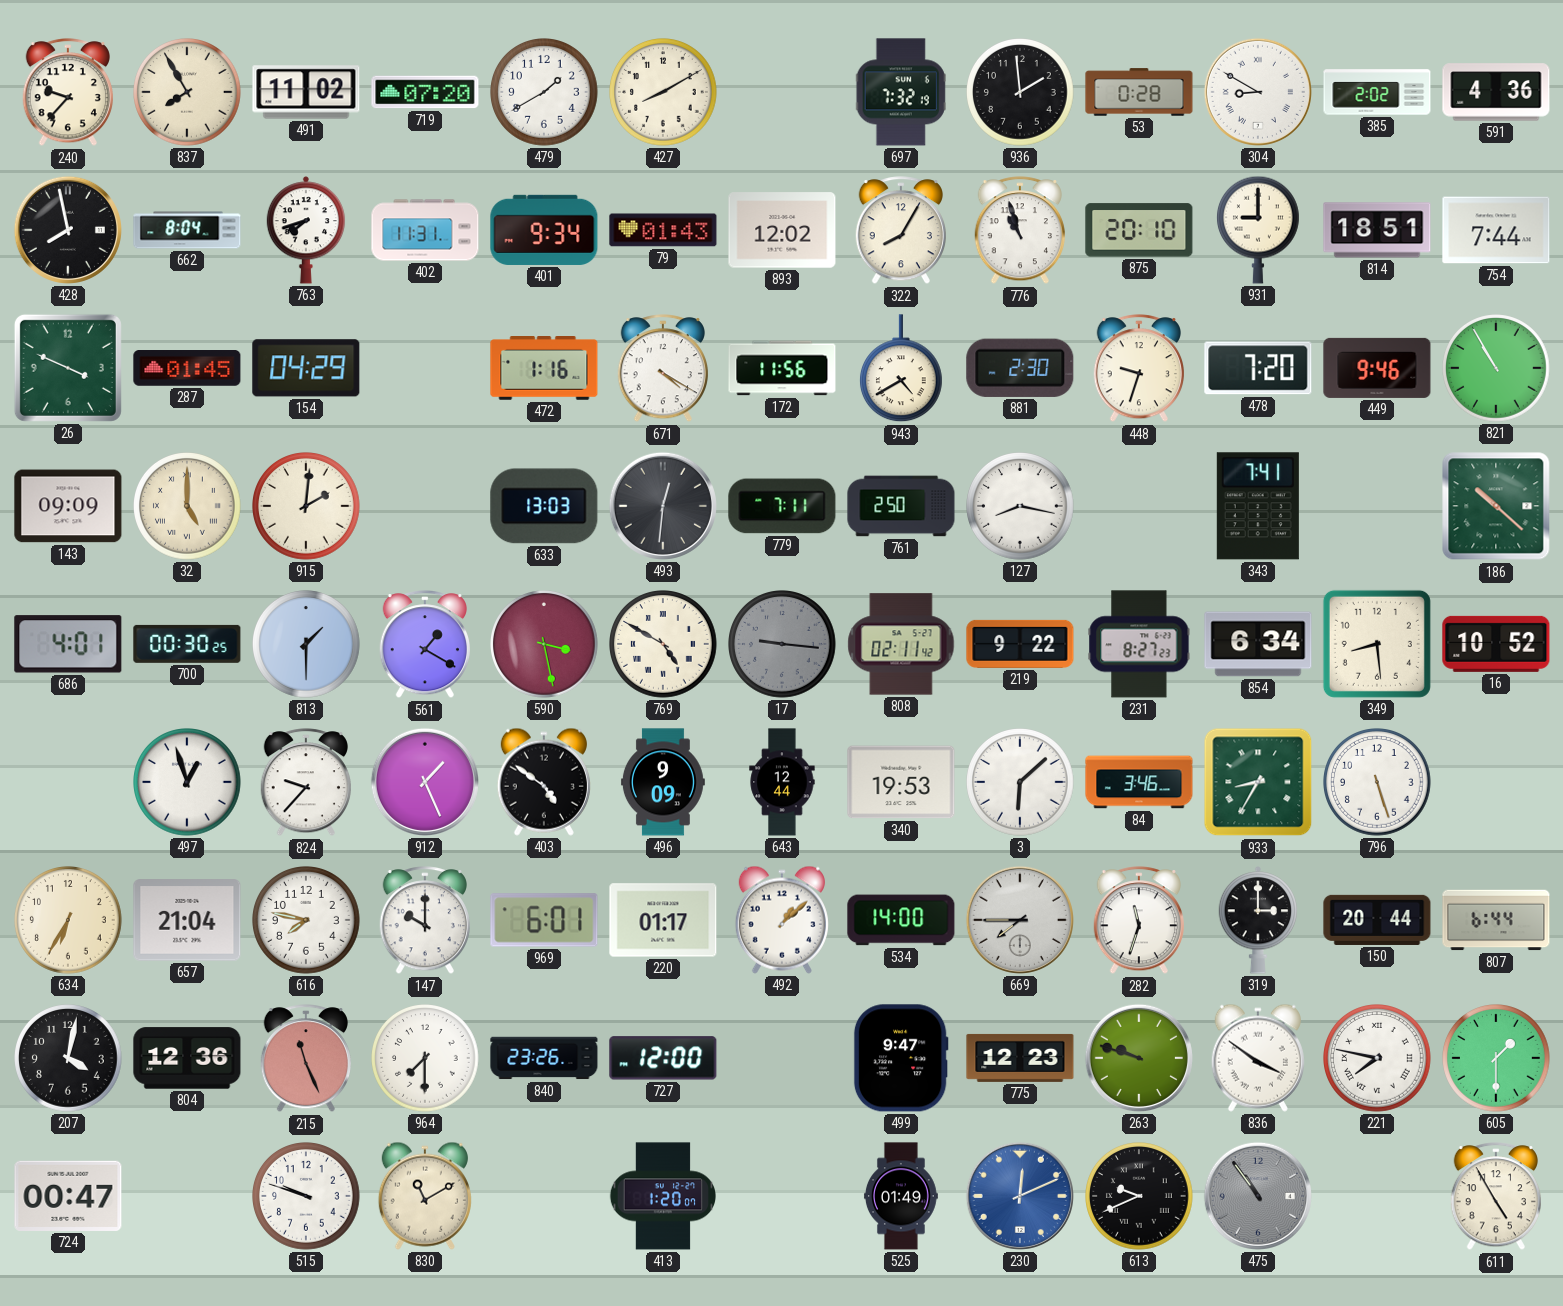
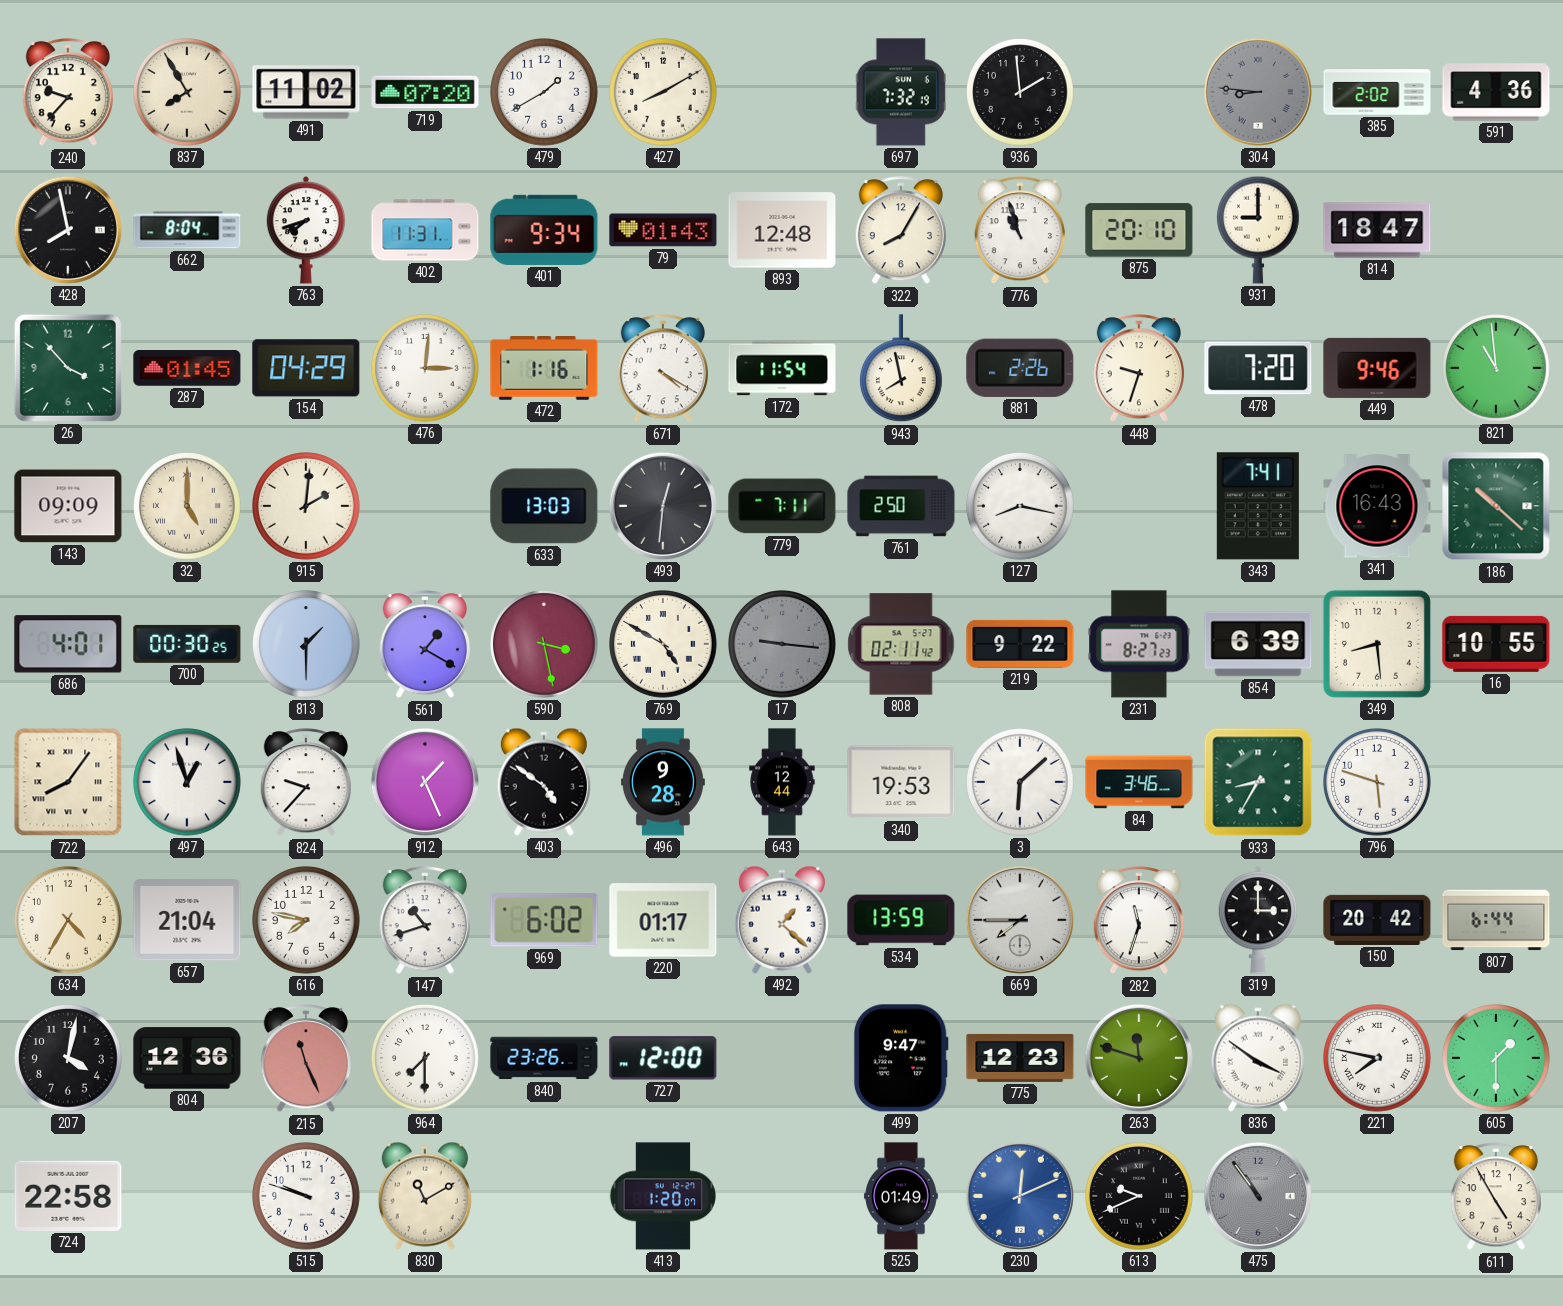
53: 0:28 -> none
304: 8:50 -> 8:46
304 dial: white -> grey
893: 12:02 -> 12:48
814: 18:51 -> 18:47
754: 7:44 -> none
26: 3:49 -> 3:53
476: none -> 3:01
172: 11:56 -> 11:54
943: 4:40 -> 7:58
881: 2:30 -> 2:26
821: 10:55 -> 10:59
341: none -> 16:43
854: 6:34 -> 6:39
16: 10:52 -> 10:55
722: none -> 8:06
496: 9:09 -> 9:28
796: 5:27 -> 5:48
634: 6:35 -> 4:35
147: 10:00 -> 10:42
969: 6:01 -> 6:02
492: 1:08 -> 1:22
534: 14:00 -> 13:59
150: 20:44 -> 20:42
263: 9:48 -> 11:48
724: 00:47 -> 22:58
